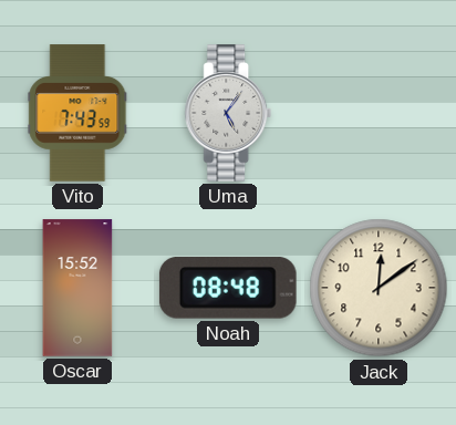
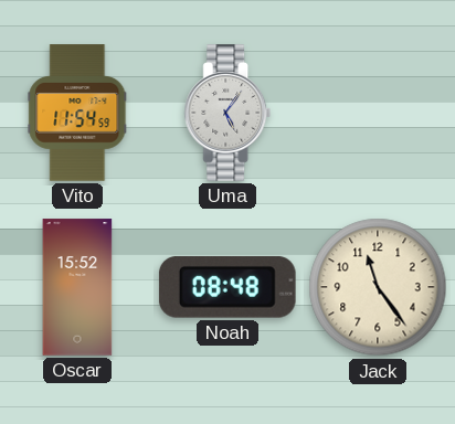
Vito: 7:43 -> 11:54
Jack: 12:09 -> 11:24
